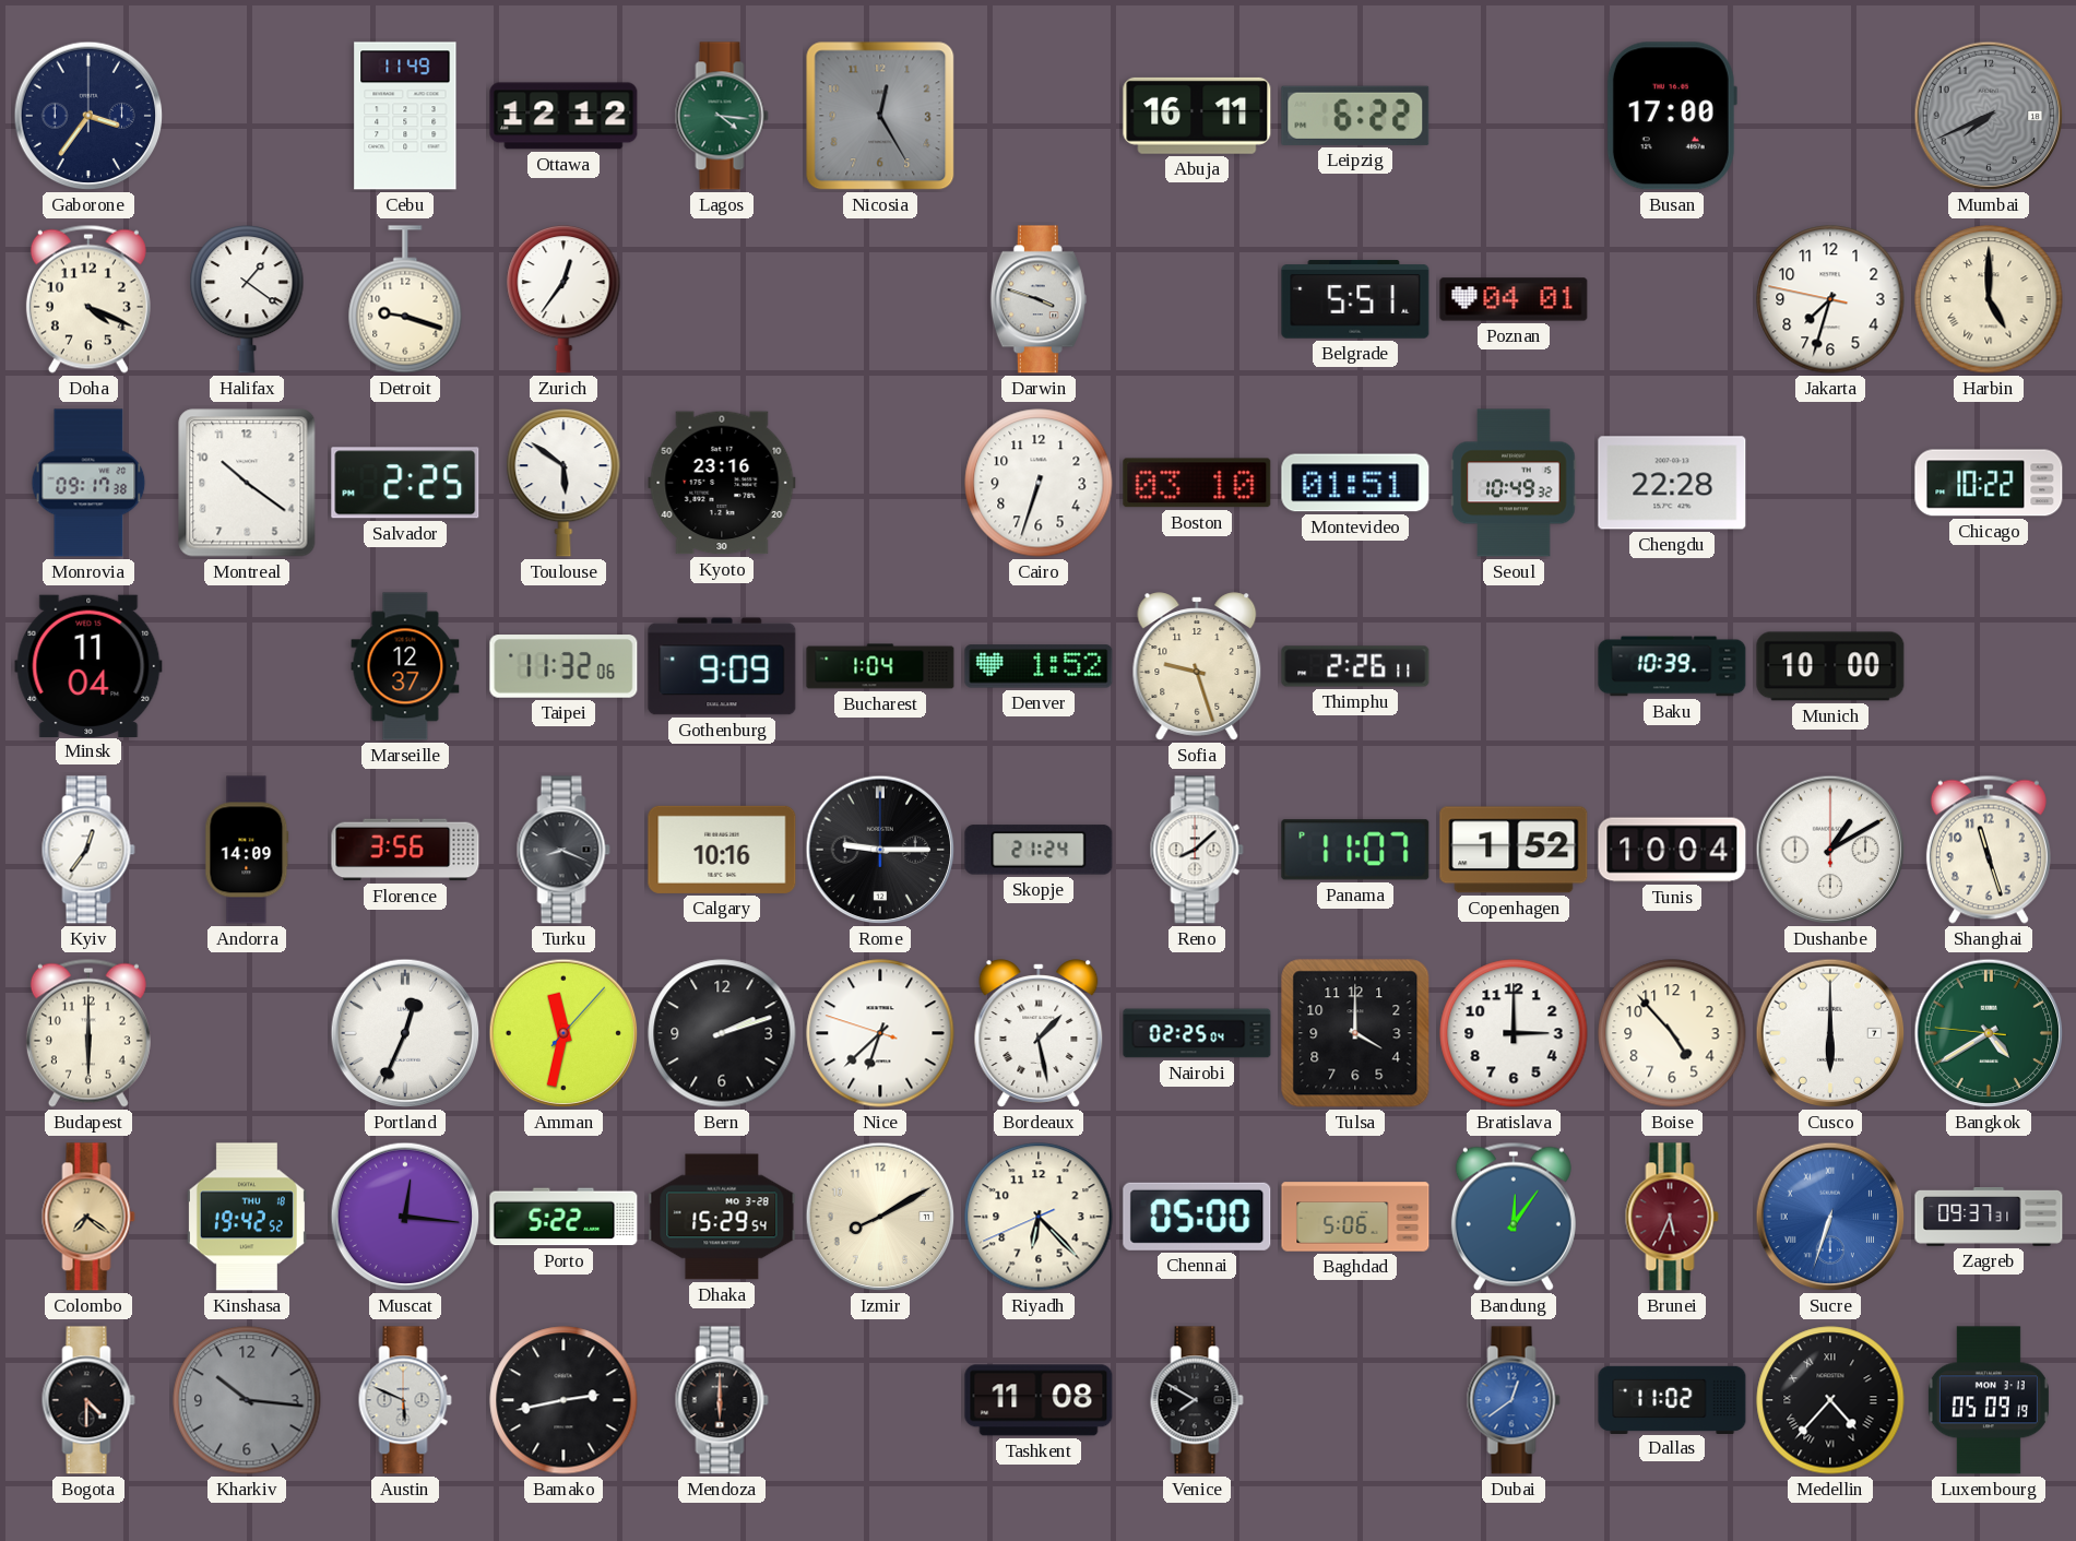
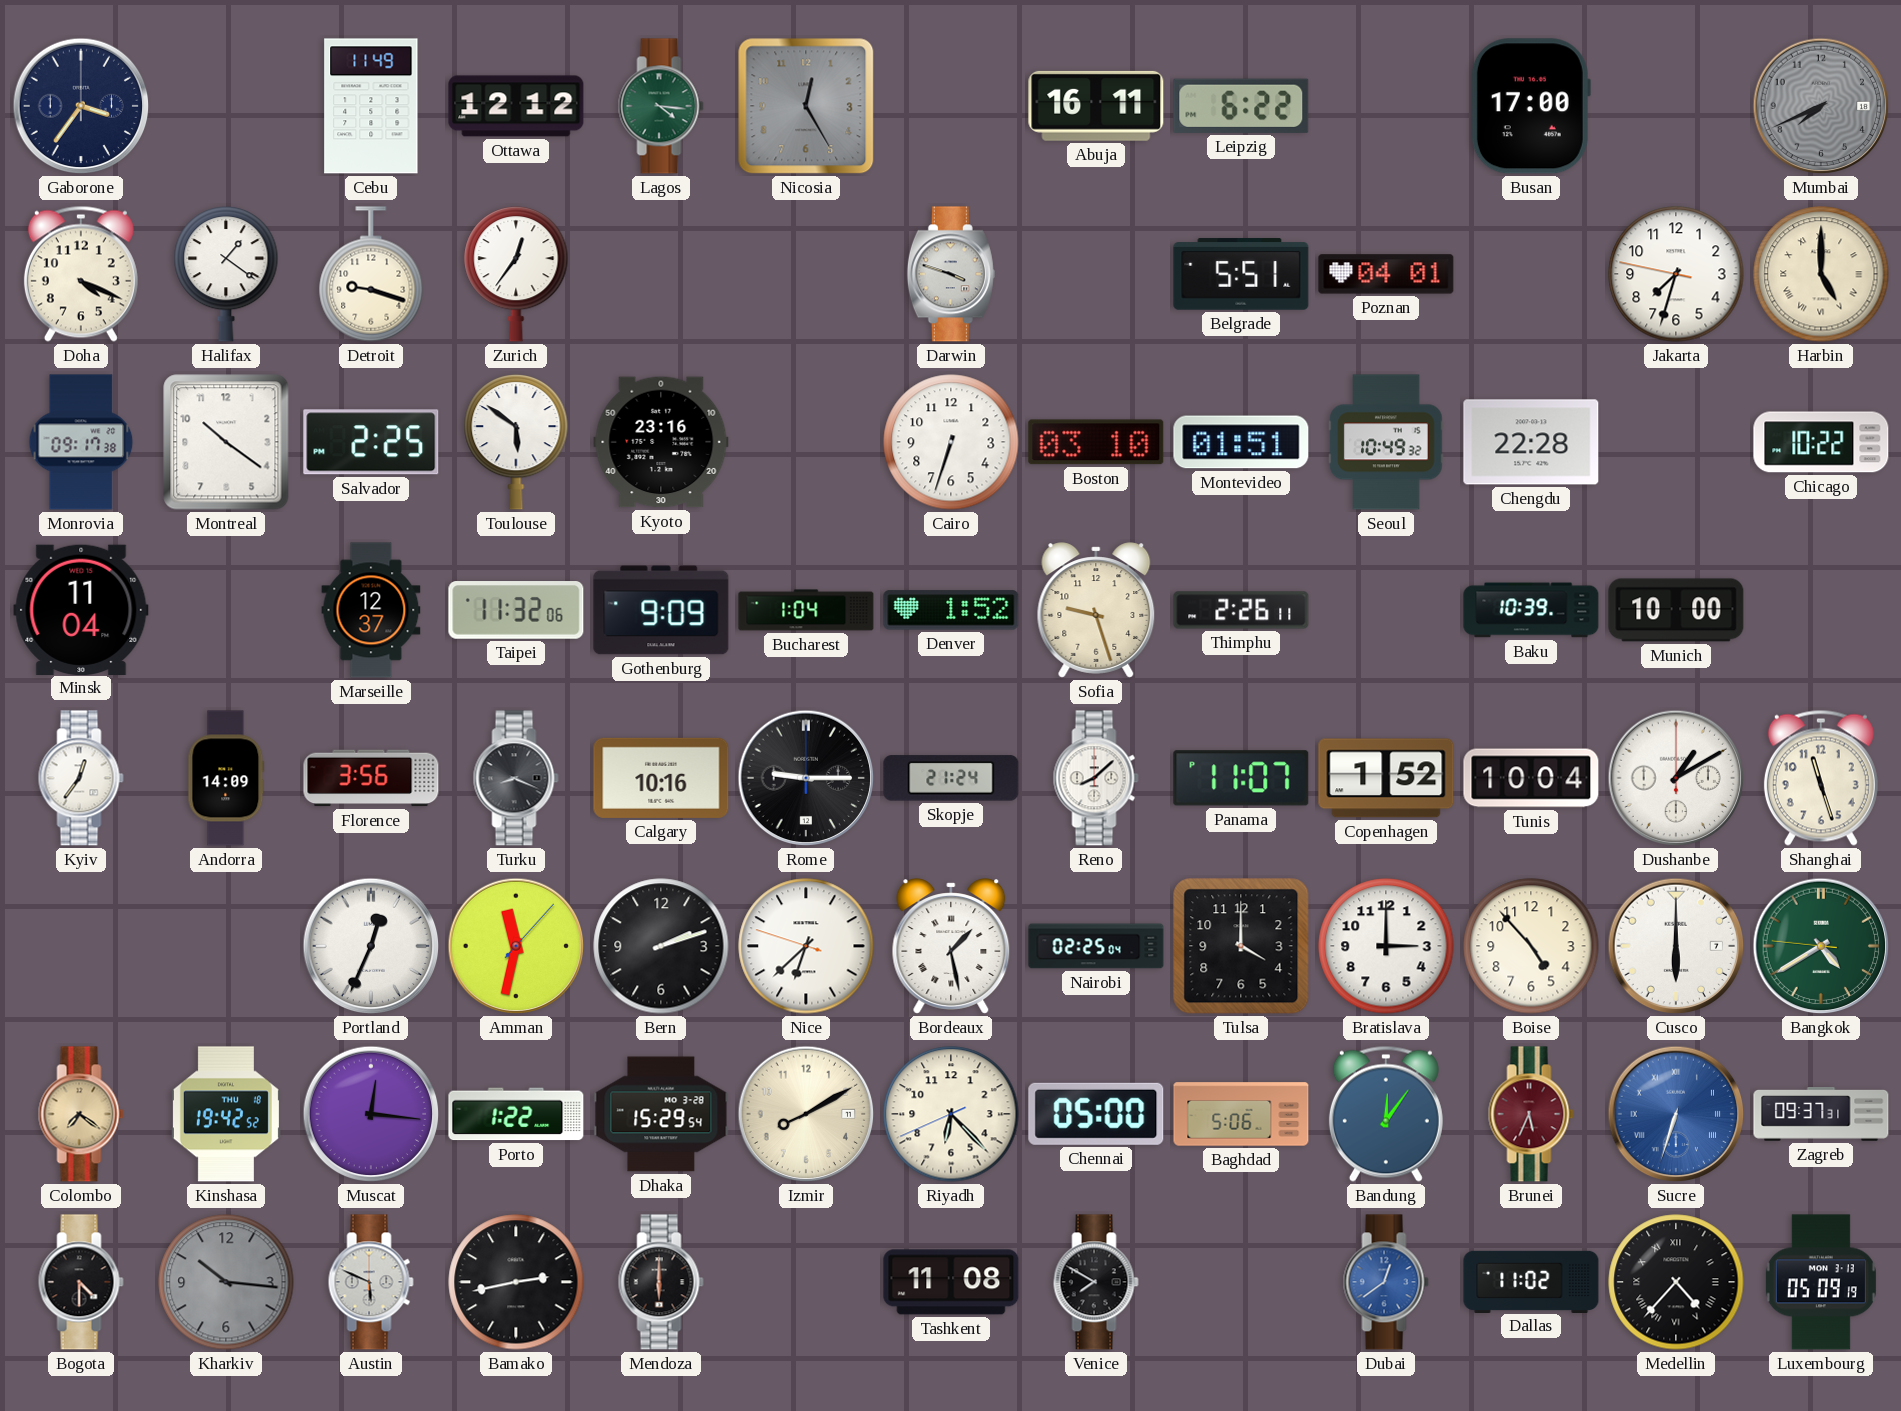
Budapest: 6:00 -> none
Porto: 5:22 -> 1:22
